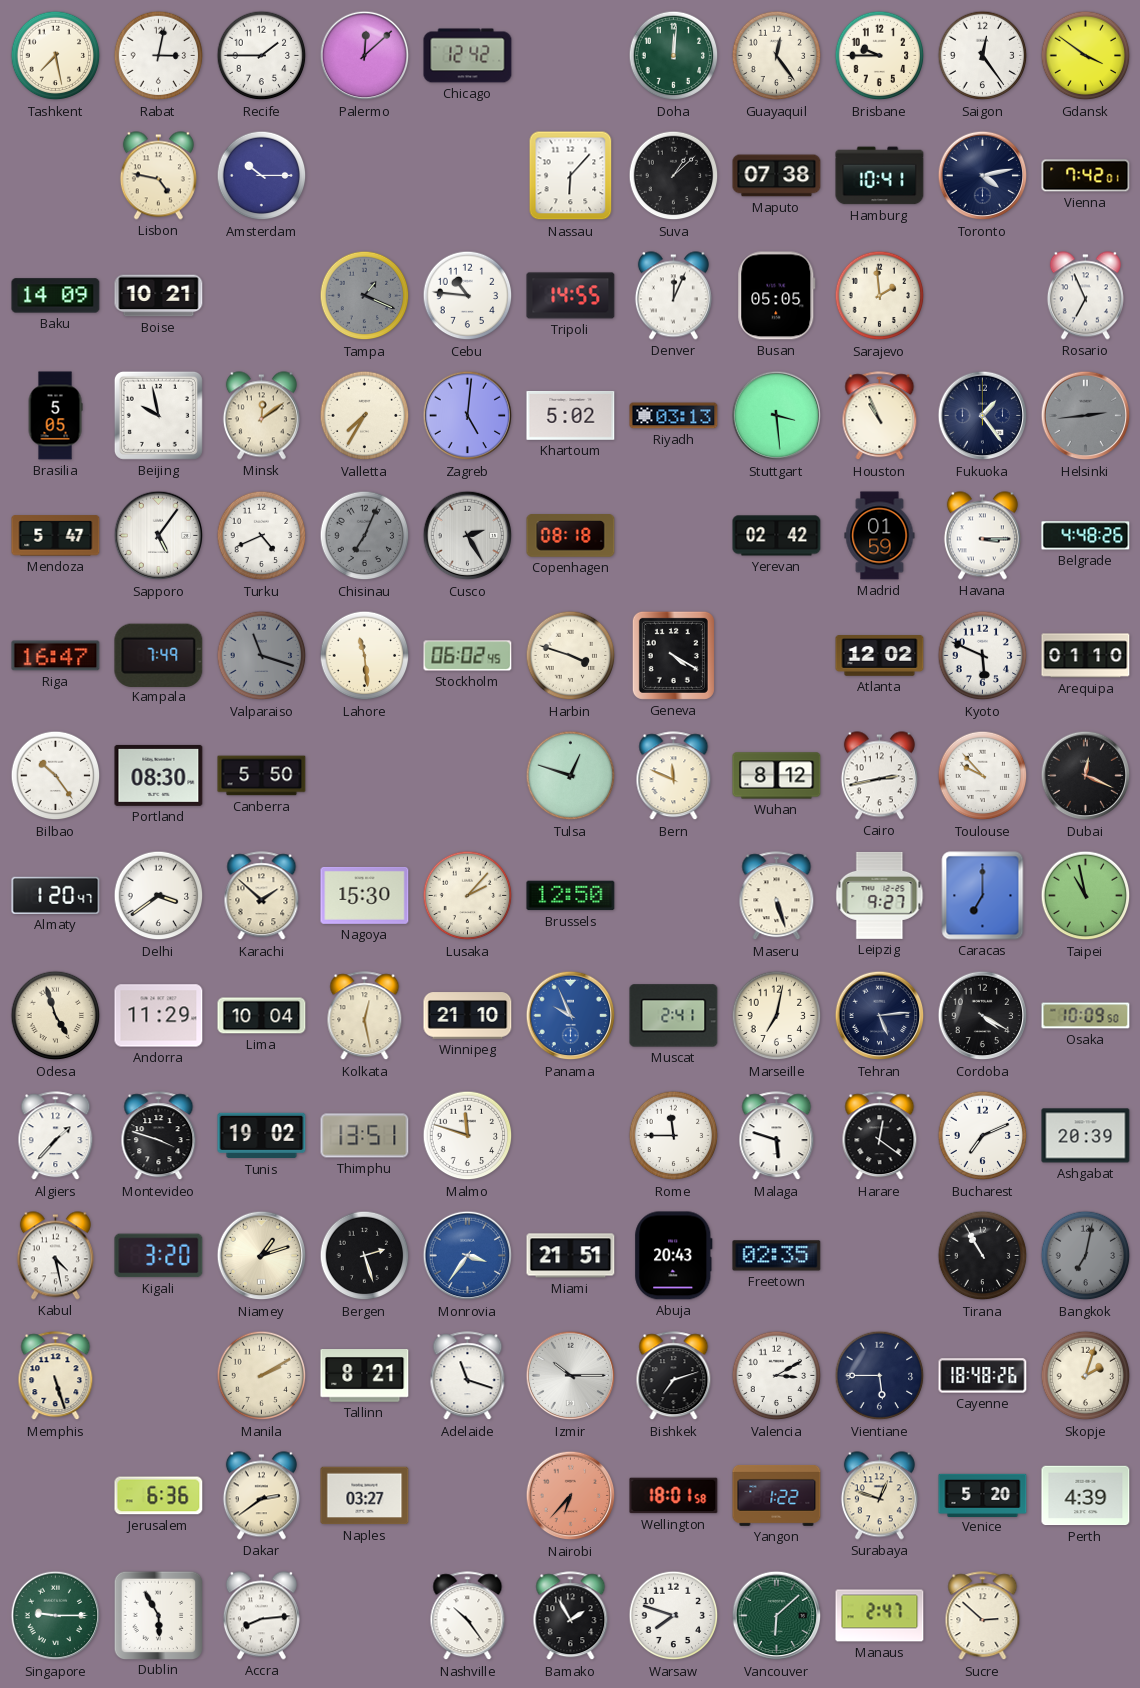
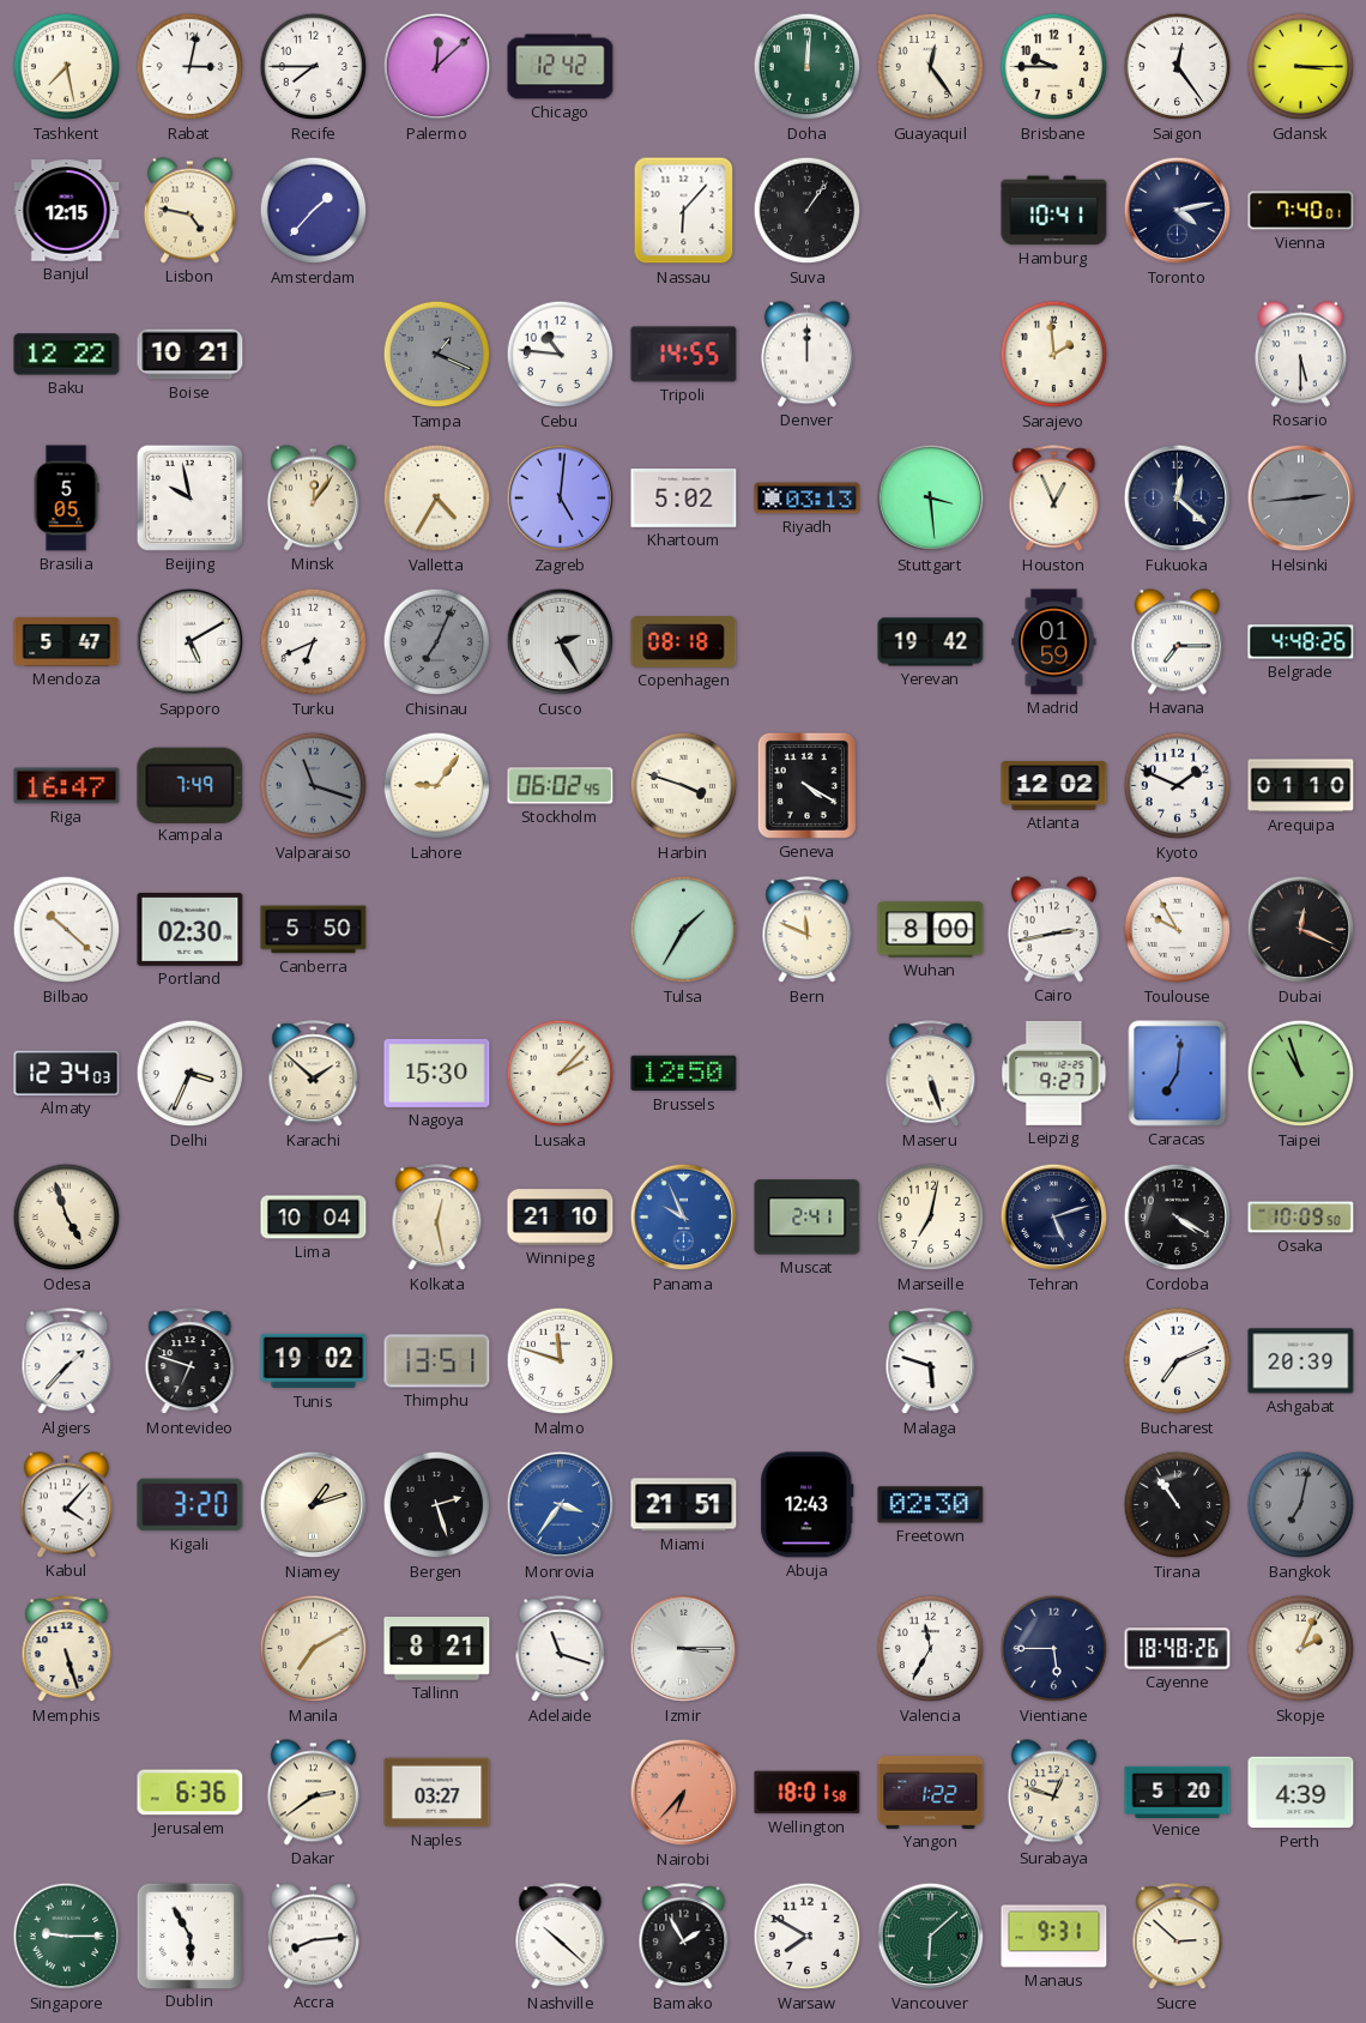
Recife: 1:45 -> 7:45
Gdansk: 3:51 -> 3:15
Banjul: none -> 12:15
Amsterdam: 10:15 -> 1:37
Suva: 1:08 -> 1:06
Maputo: 07:38 -> none
Vienna: 7:42 -> 7:40
Baku: 14:09 -> 12:22
Denver: 12:04 -> 12:00
Busan: 05:05 -> none
Rosario: 6:56 -> 5:30
Minsk: 12:09 -> 12:06
Valletta: 7:35 -> 4:35
Houston: 10:56 -> 12:56
Fukuoka: 1:24 -> 12:22
Sapporo: 5:06 -> 5:10
Turku: 4:41 -> 6:41
Yerevan: 02:42 -> 19:42
Havana: 3:15 -> 7:15
Lahore: 11:29 -> 9:06
Kyoto: 5:49 -> 1:49
Bilbao: 10:24 -> 10:22
Portland: 08:30 -> 02:30
Tulsa: 12:48 -> 1:35
Wuhan: 8:12 -> 8:00
Toulouse: 9:53 -> 9:55
Almaty: 1:20 -> 12:34
Delhi: 3:39 -> 3:34
Caracas: 7:00 -> 7:01
Taipei: 10:58 -> 10:57
Andorra: 11:29 -> none
Tehran: 5:14 -> 5:12
Montevideo: 3:48 -> 6:48
Rome: 11:45 -> none
Harare: 12:21 -> none
Kabul: 4:28 -> 4:07
Abuja: 20:43 -> 12:43
Freetown: 02:35 -> 02:30
Tirana: 10:55 -> 10:54
Manila: 2:10 -> 7:10
Izmir: 10:15 -> 3:15
Bishkek: 7:12 -> none
Valencia: 3:10 -> 11:35
Skopje: 2:03 -> 2:04
Nashville: 10:24 -> 10:22
Warsaw: 7:48 -> 7:50
Manaus: 2:47 -> 9:31
